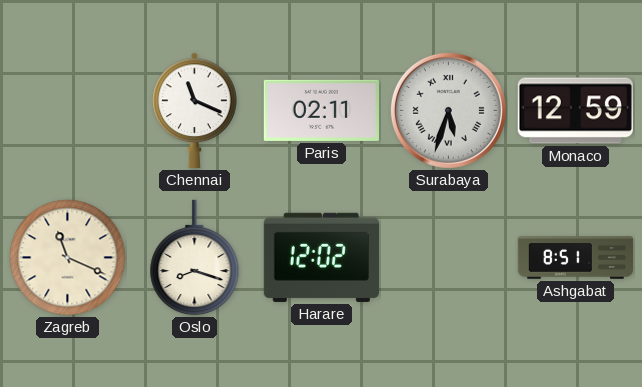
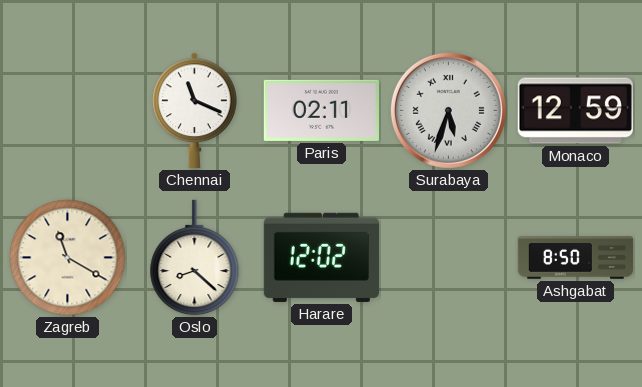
Zagreb: 11:19 -> 11:20
Oslo: 8:18 -> 8:22
Ashgabat: 8:51 -> 8:50
